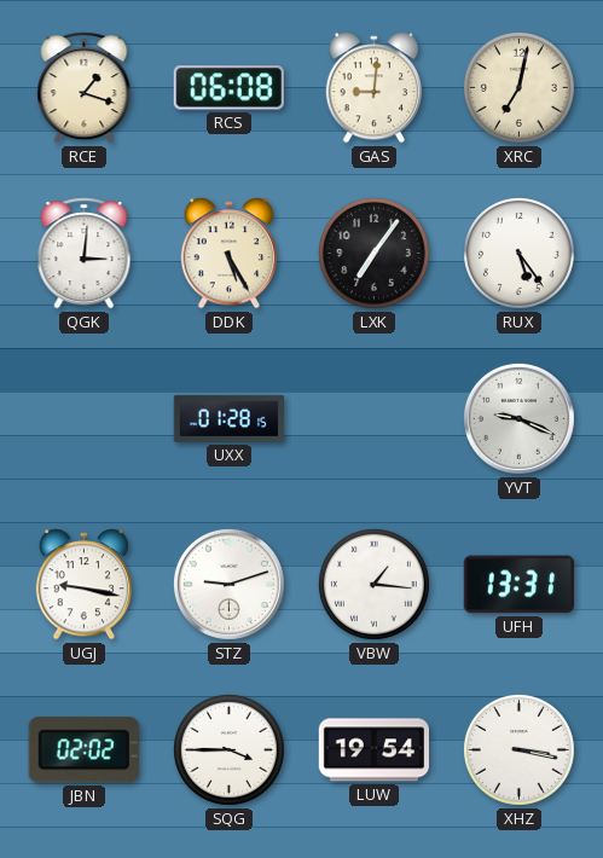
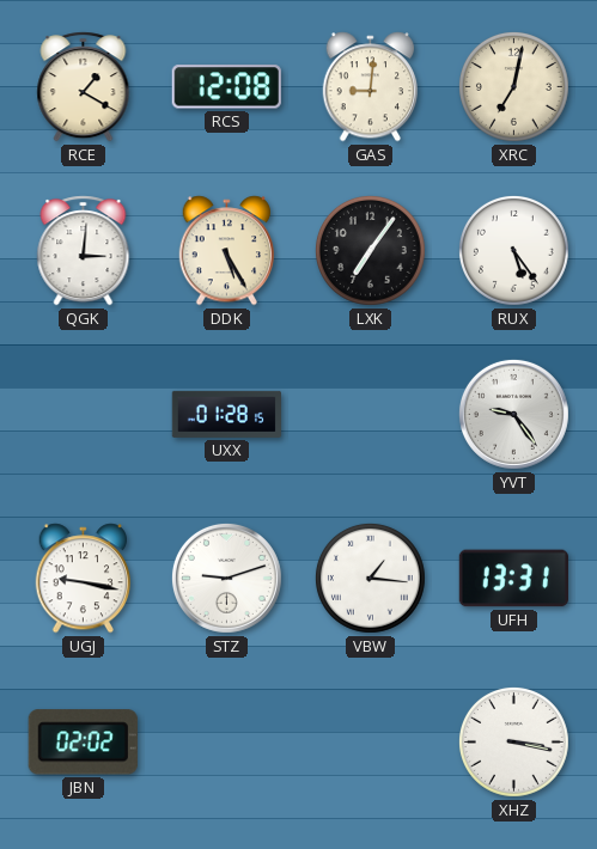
RCE: 1:18 -> 1:20
RCS: 06:08 -> 12:08
YVT: 9:19 -> 9:24
SQG: 3:45 -> none
LUW: 19:54 -> none
